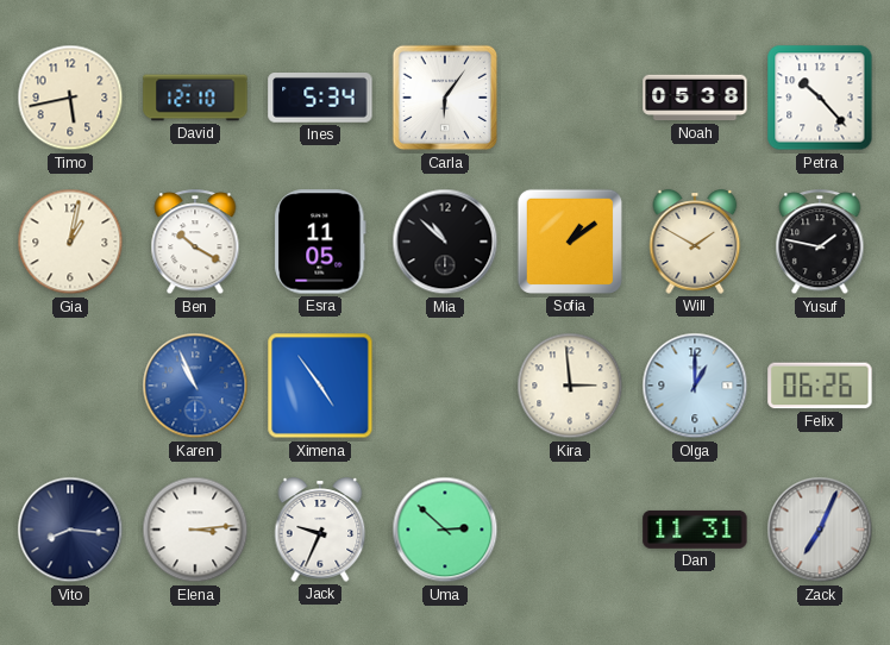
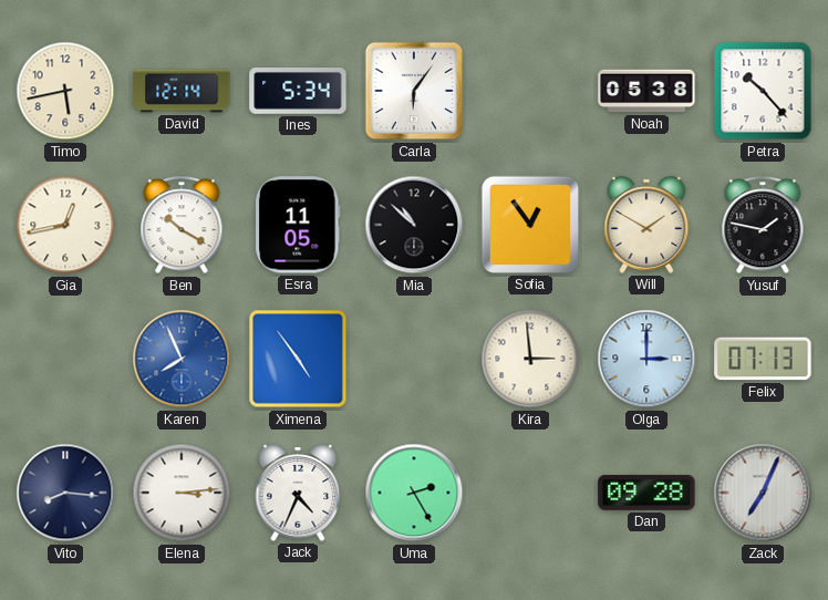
David: 12:10 -> 12:14
Gia: 1:02 -> 12:43
Sofia: 1:09 -> 12:54
Karen: 10:56 -> 7:56
Olga: 1:00 -> 3:00
Felix: 06:26 -> 07:13
Jack: 9:34 -> 4:34
Uma: 2:52 -> 2:25
Dan: 11:31 -> 09:28
